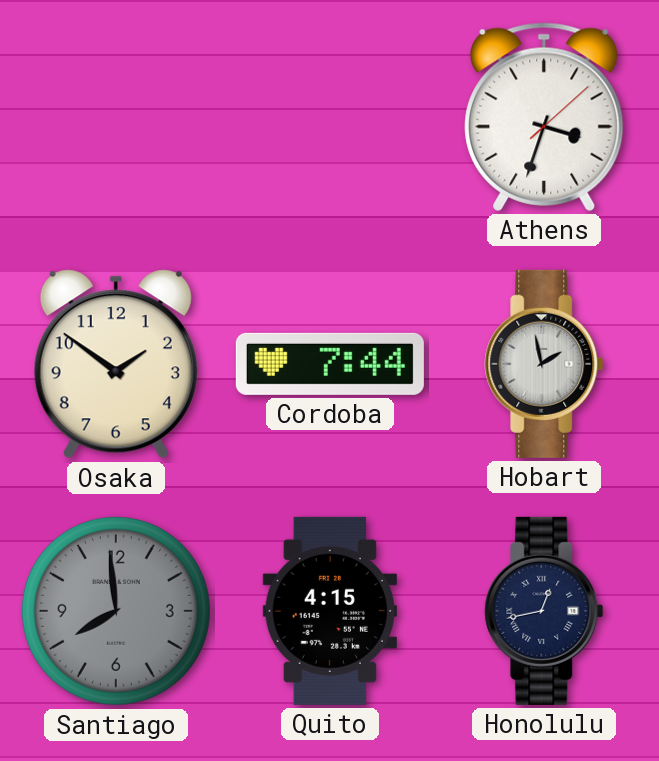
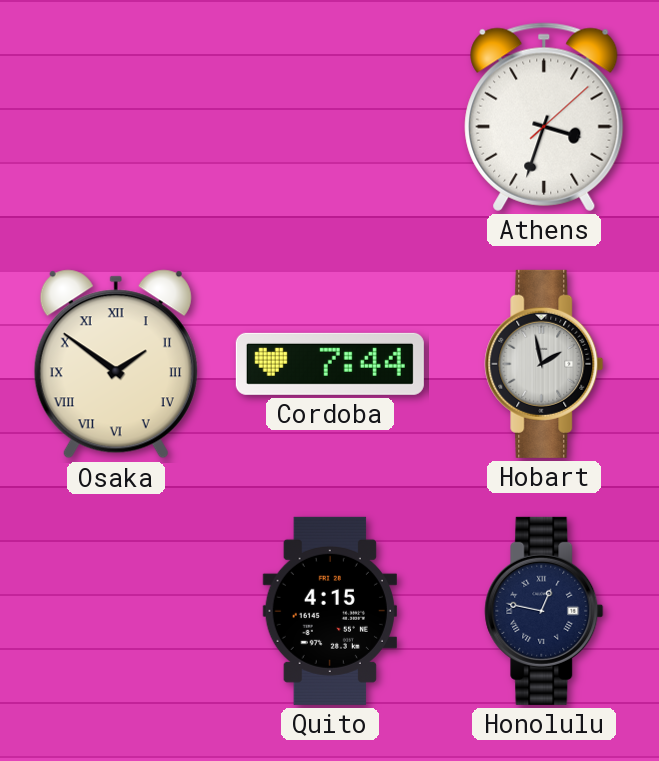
Osaka numerals: Arabic -> Roman
Santiago: 7:59 -> none
Honolulu: 12:43 -> 12:47
